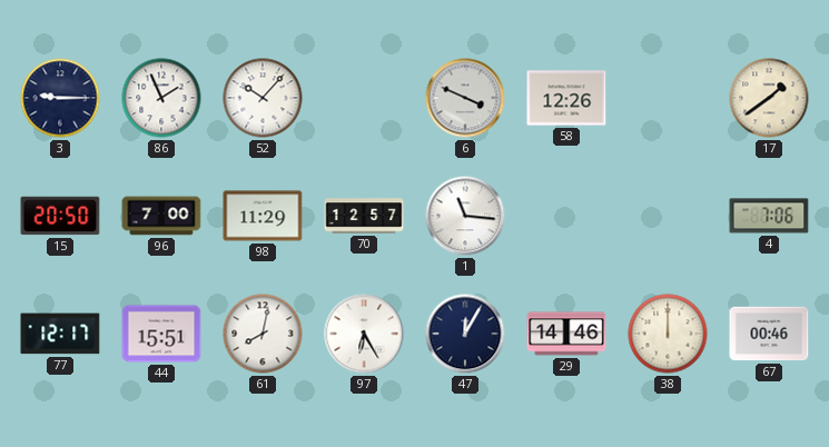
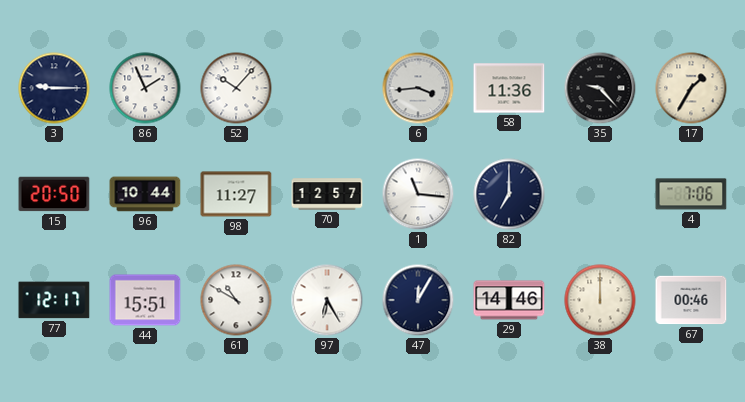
6: 3:49 -> 3:44
58: 12:26 -> 11:36
35: none -> 9:23
17: 1:39 -> 1:35
96: 7:00 -> 10:44
98: 11:29 -> 11:27
82: none -> 7:00
61: 8:02 -> 10:50
